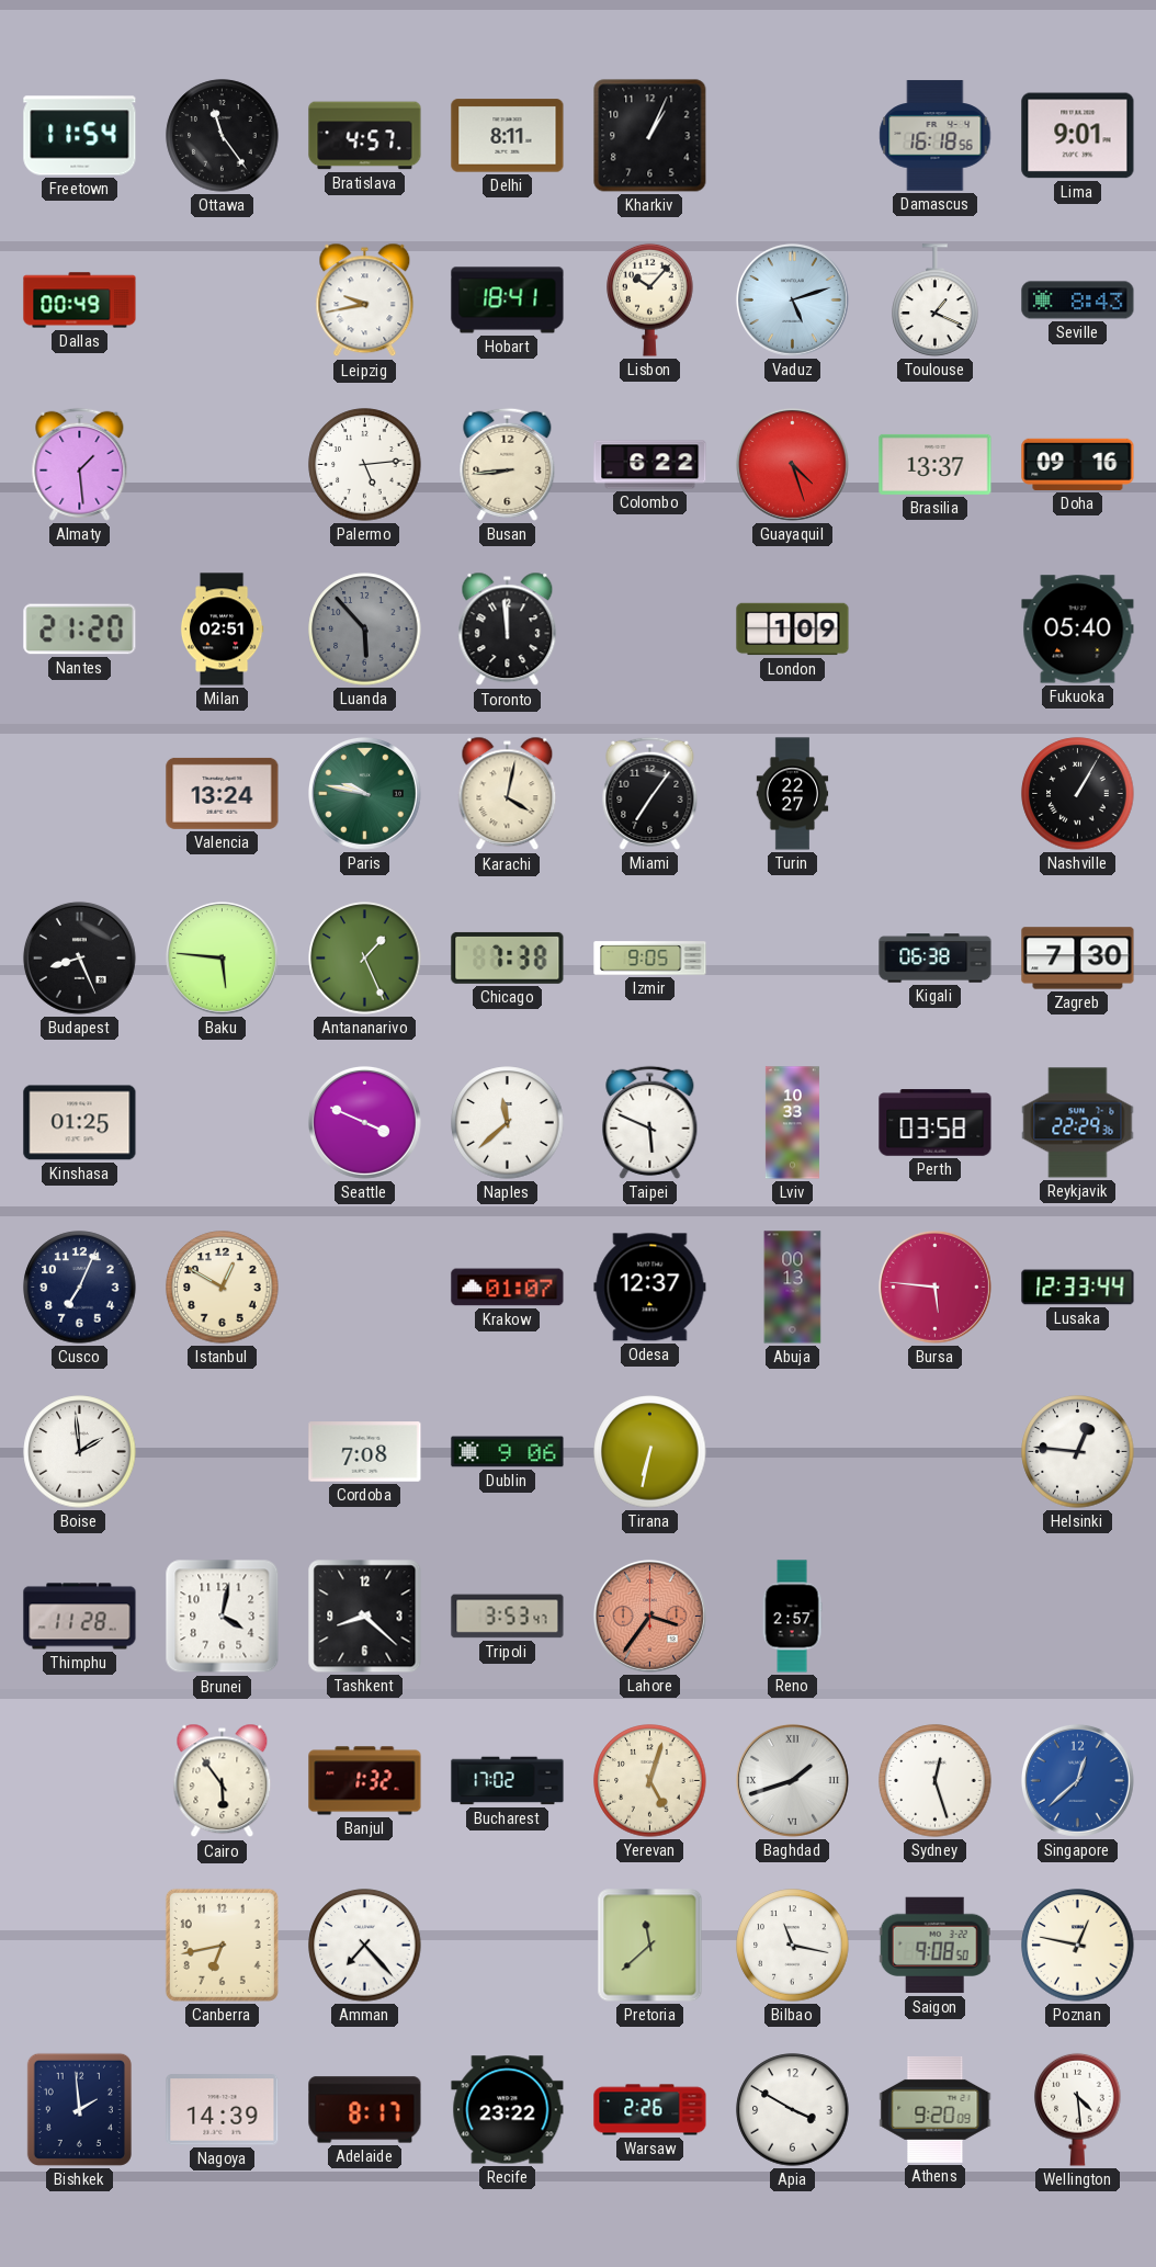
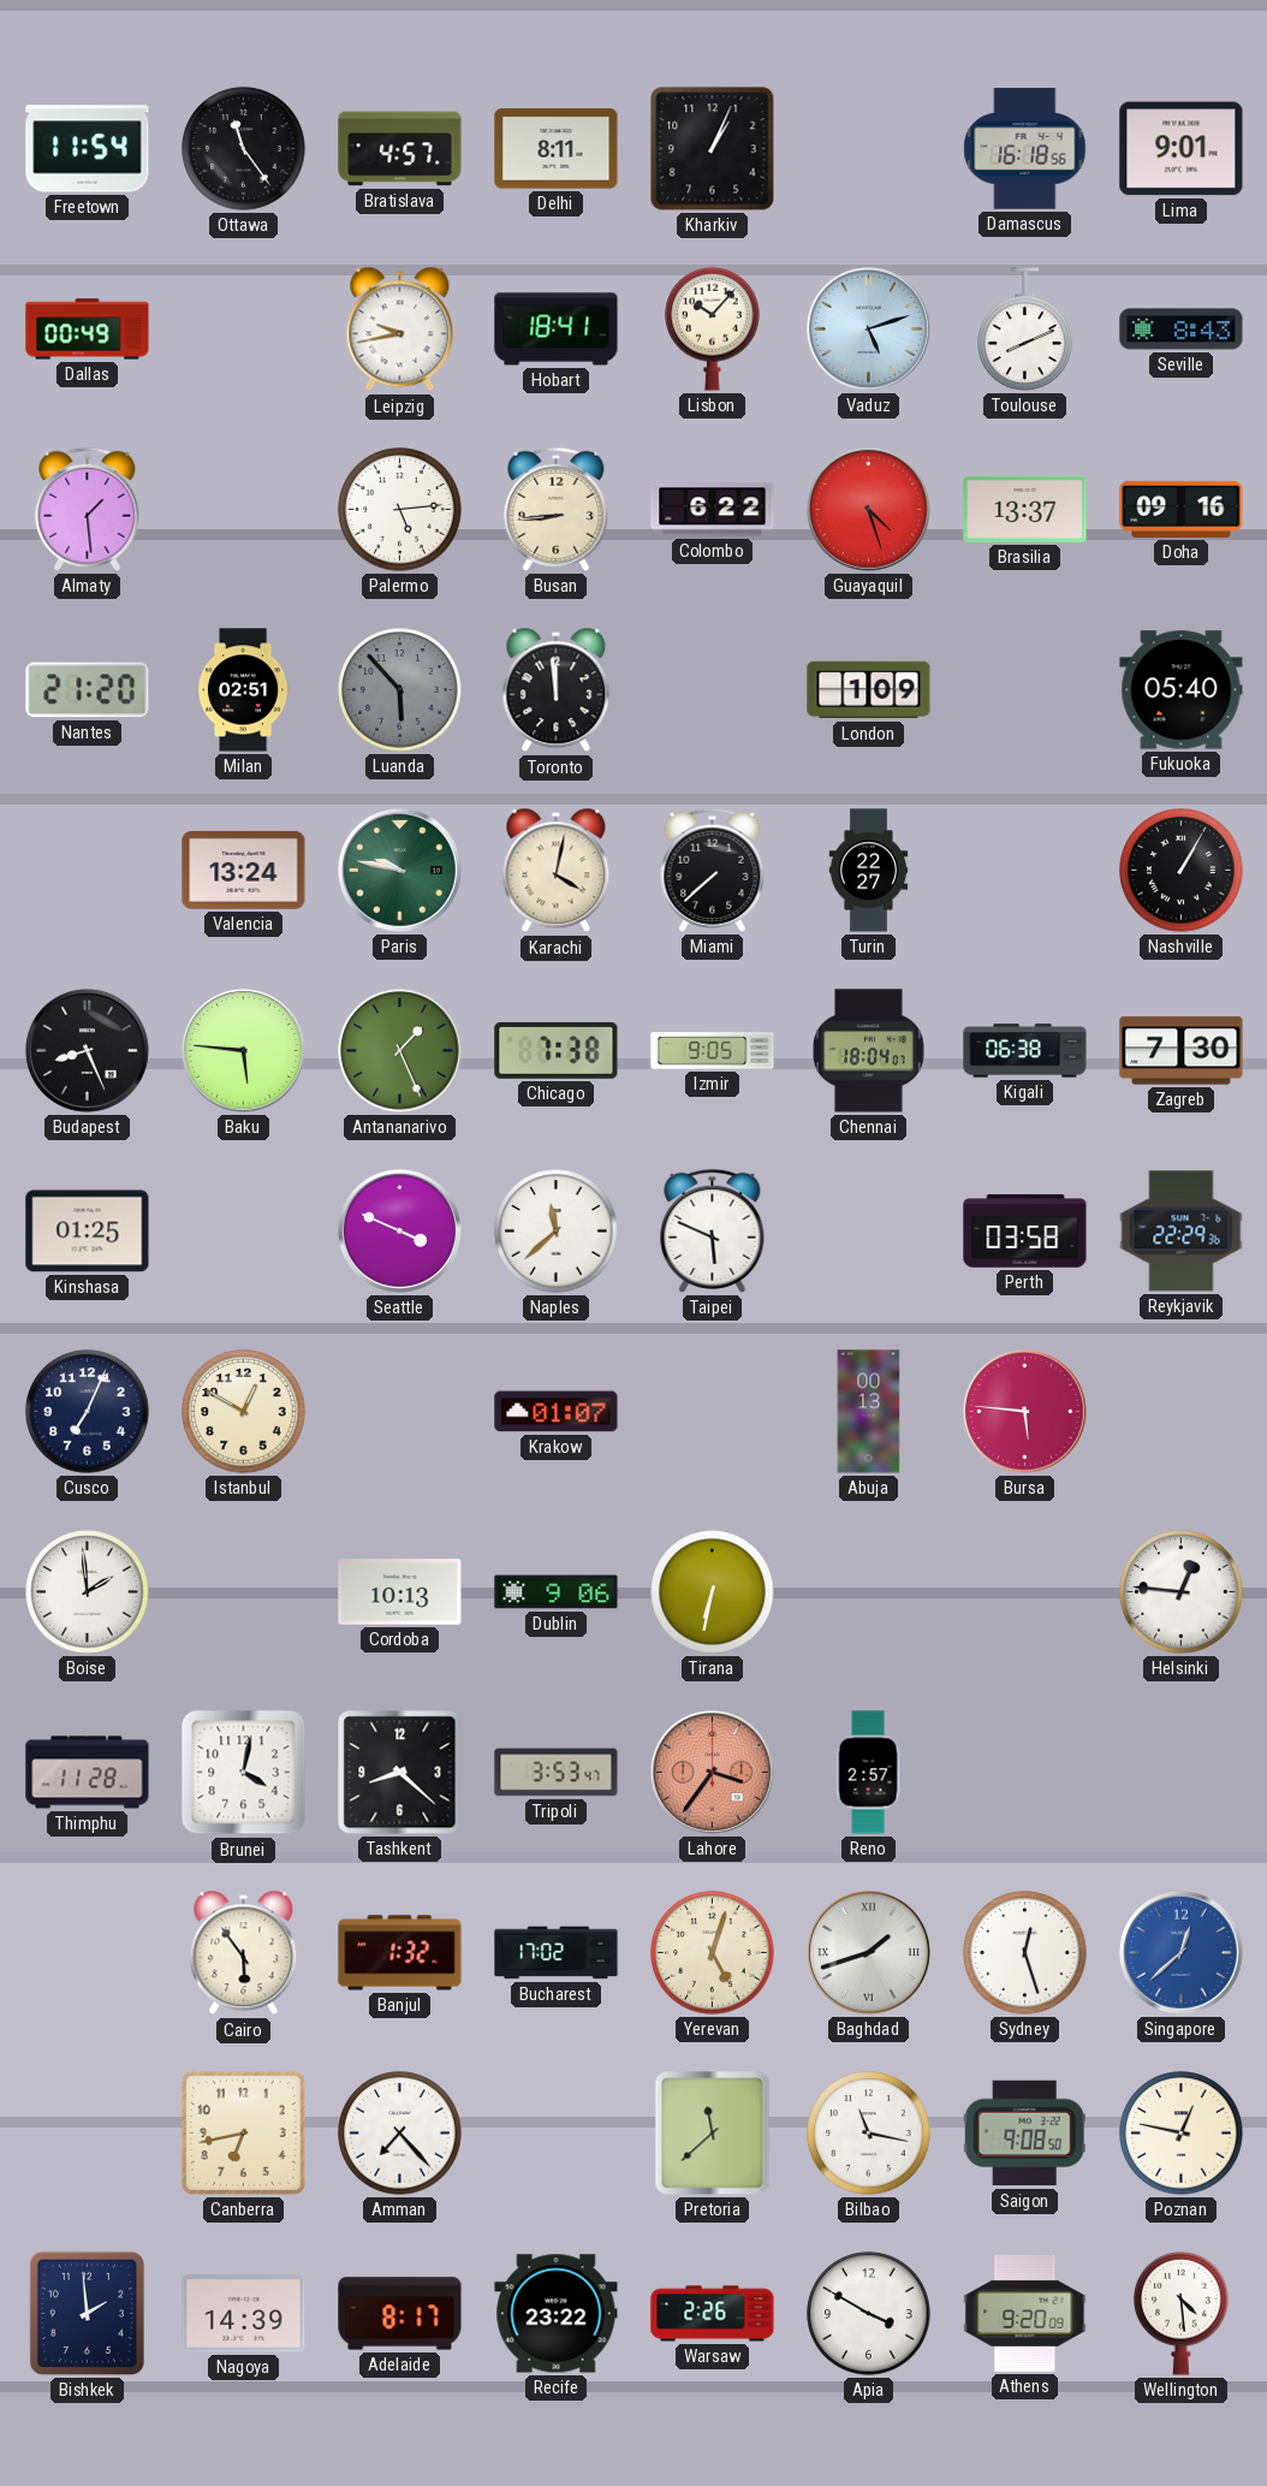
Toulouse: 1:19 -> 8:11
Miami: 7:06 -> 7:38
Chennai: none -> 18:04
Lviv: 10:33 -> none
Odesa: 12:37 -> none
Lusaka: 12:33 -> none
Cordoba: 7:08 -> 10:13
